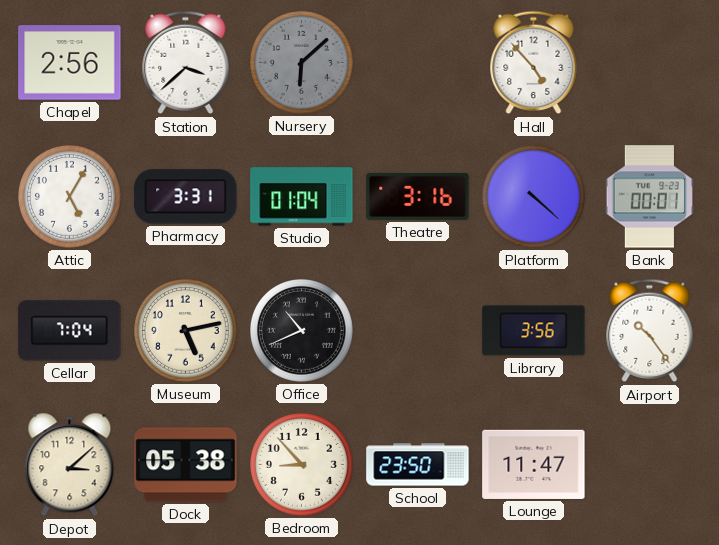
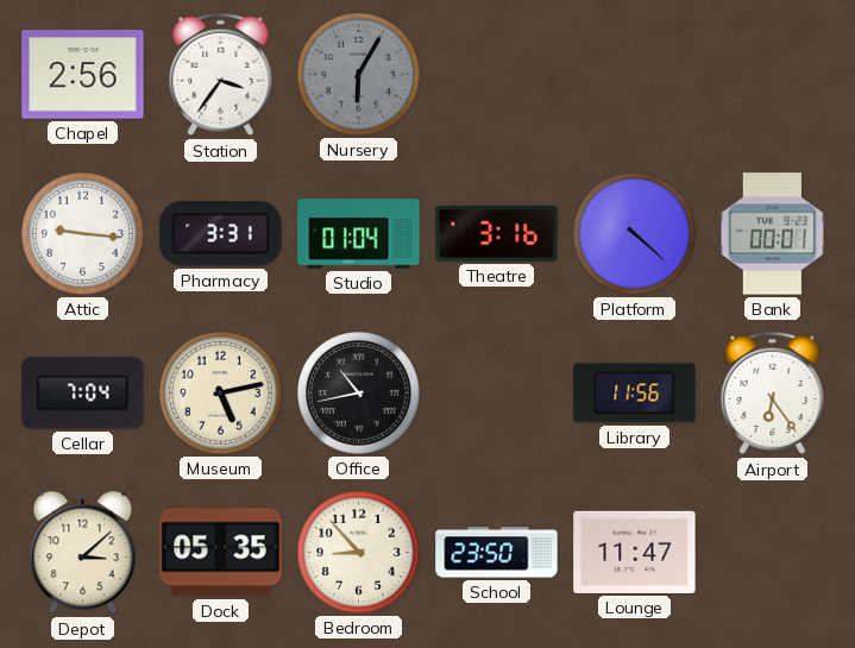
Station: 3:38 -> 3:36
Nursery: 6:08 -> 6:05
Hall: 4:53 -> none
Attic: 5:05 -> 9:16
Office: 10:41 -> 10:43
Library: 3:56 -> 11:56
Airport: 10:24 -> 6:24
Dock: 05:38 -> 05:35
